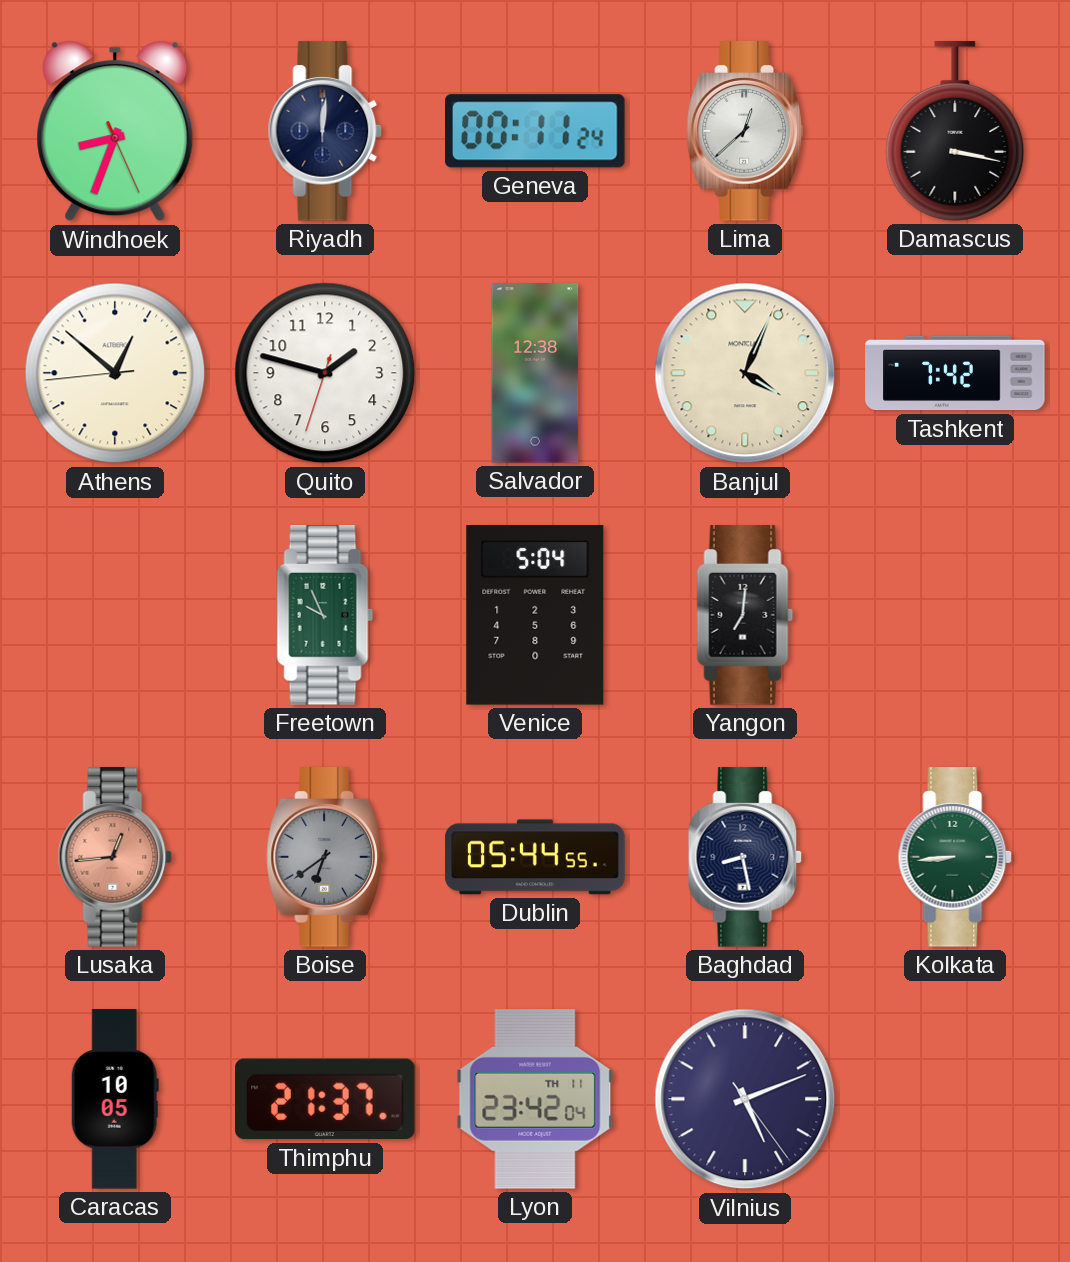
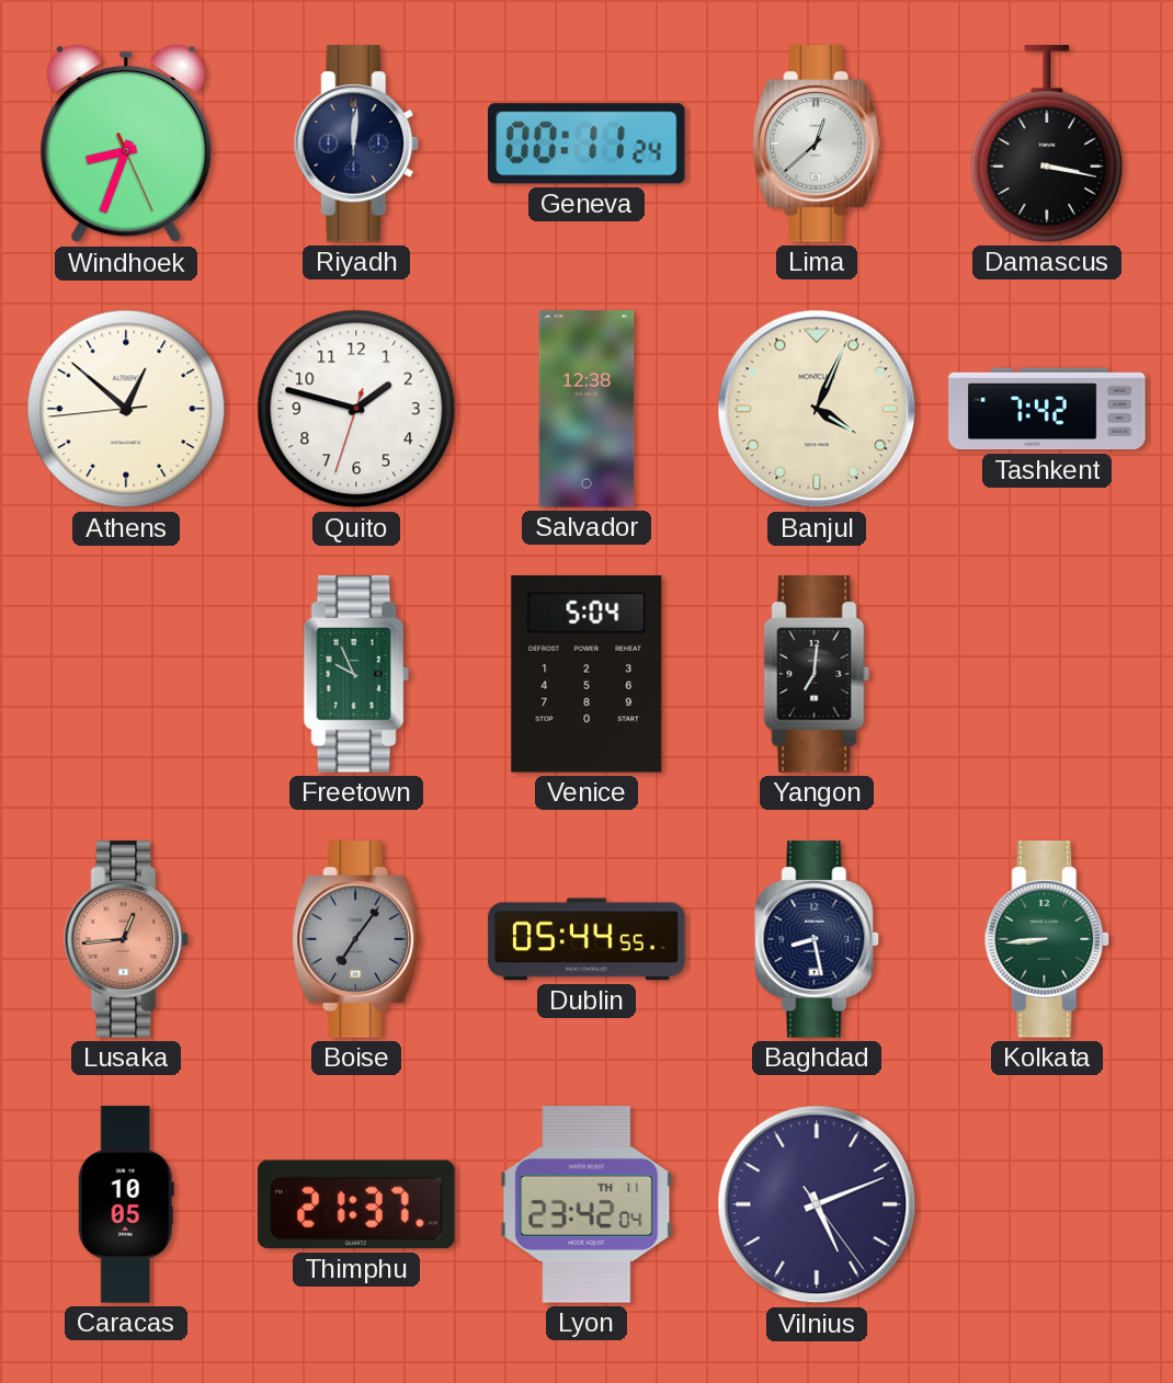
Boise: 6:39 -> 7:06
